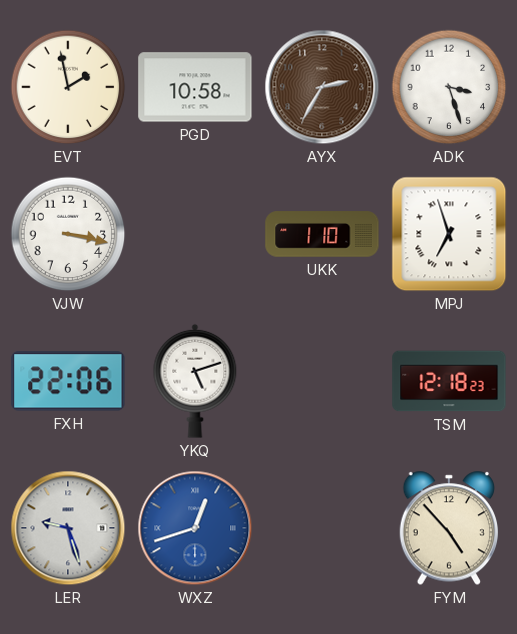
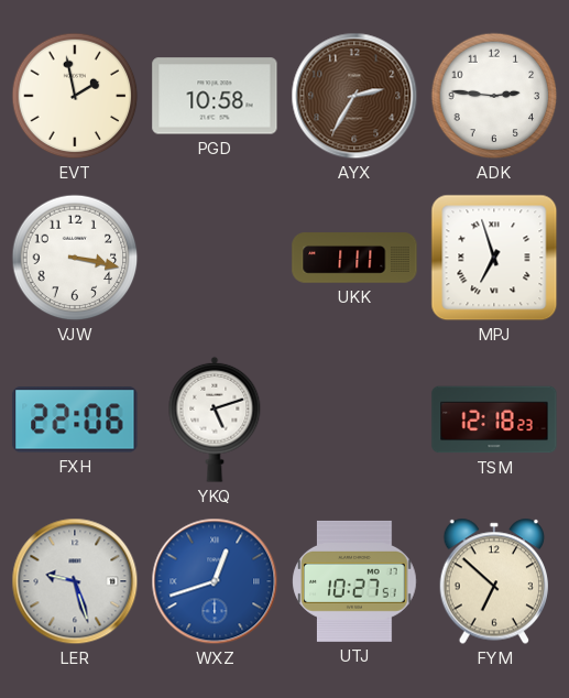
ADK: 3:27 -> 2:46
UKK: 1:10 -> 1:11
UTJ: none -> 10:27
FYM: 4:53 -> 6:52
